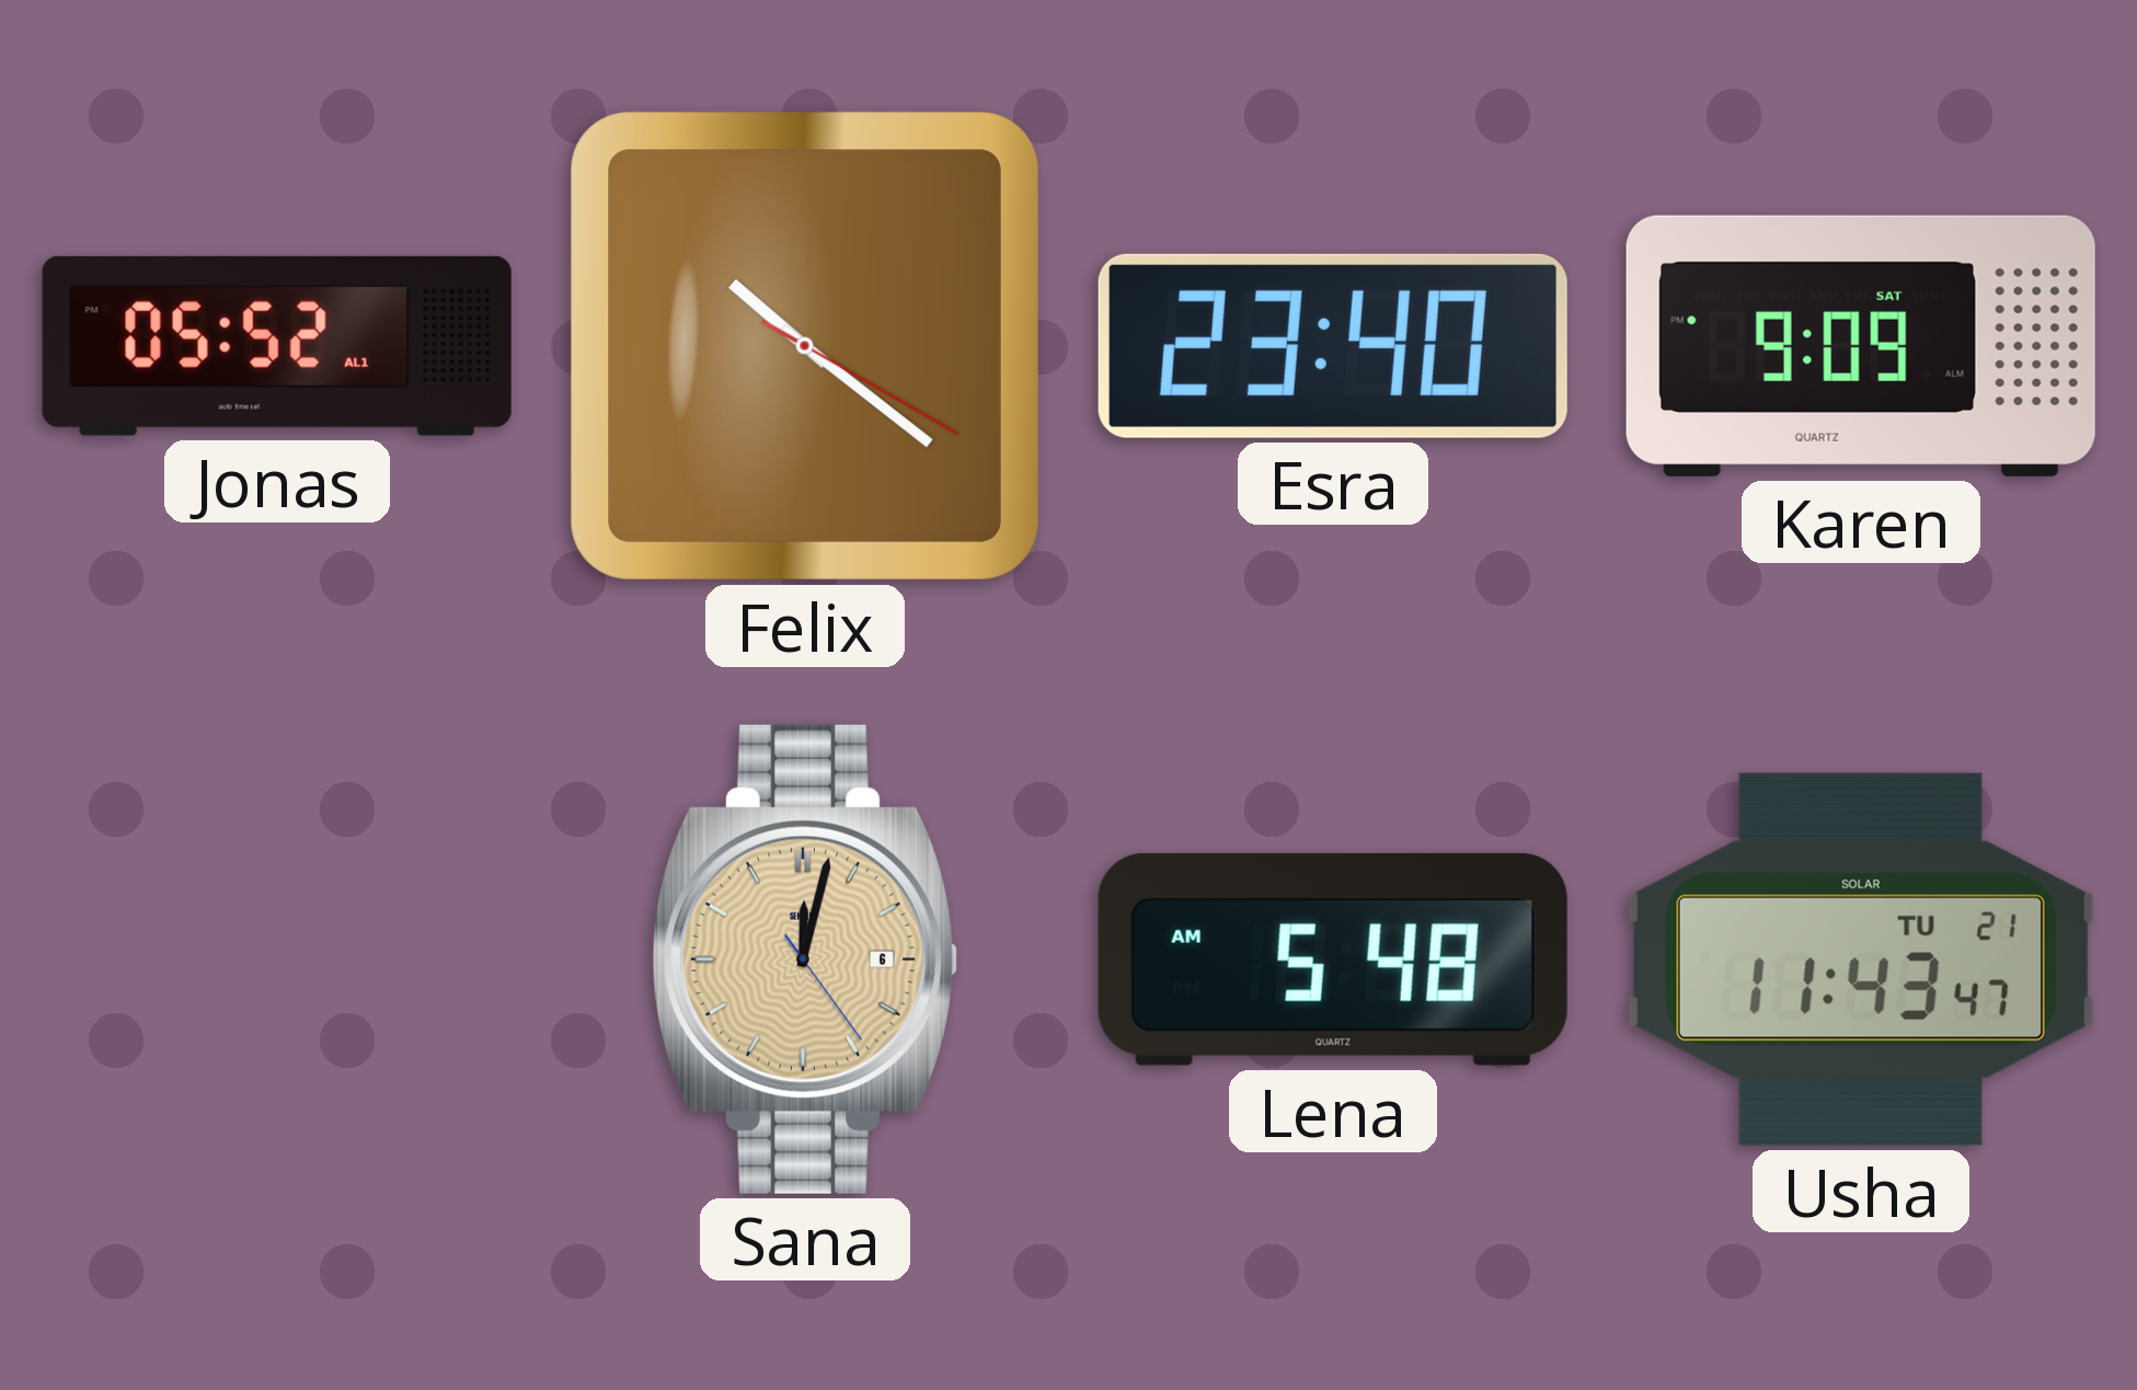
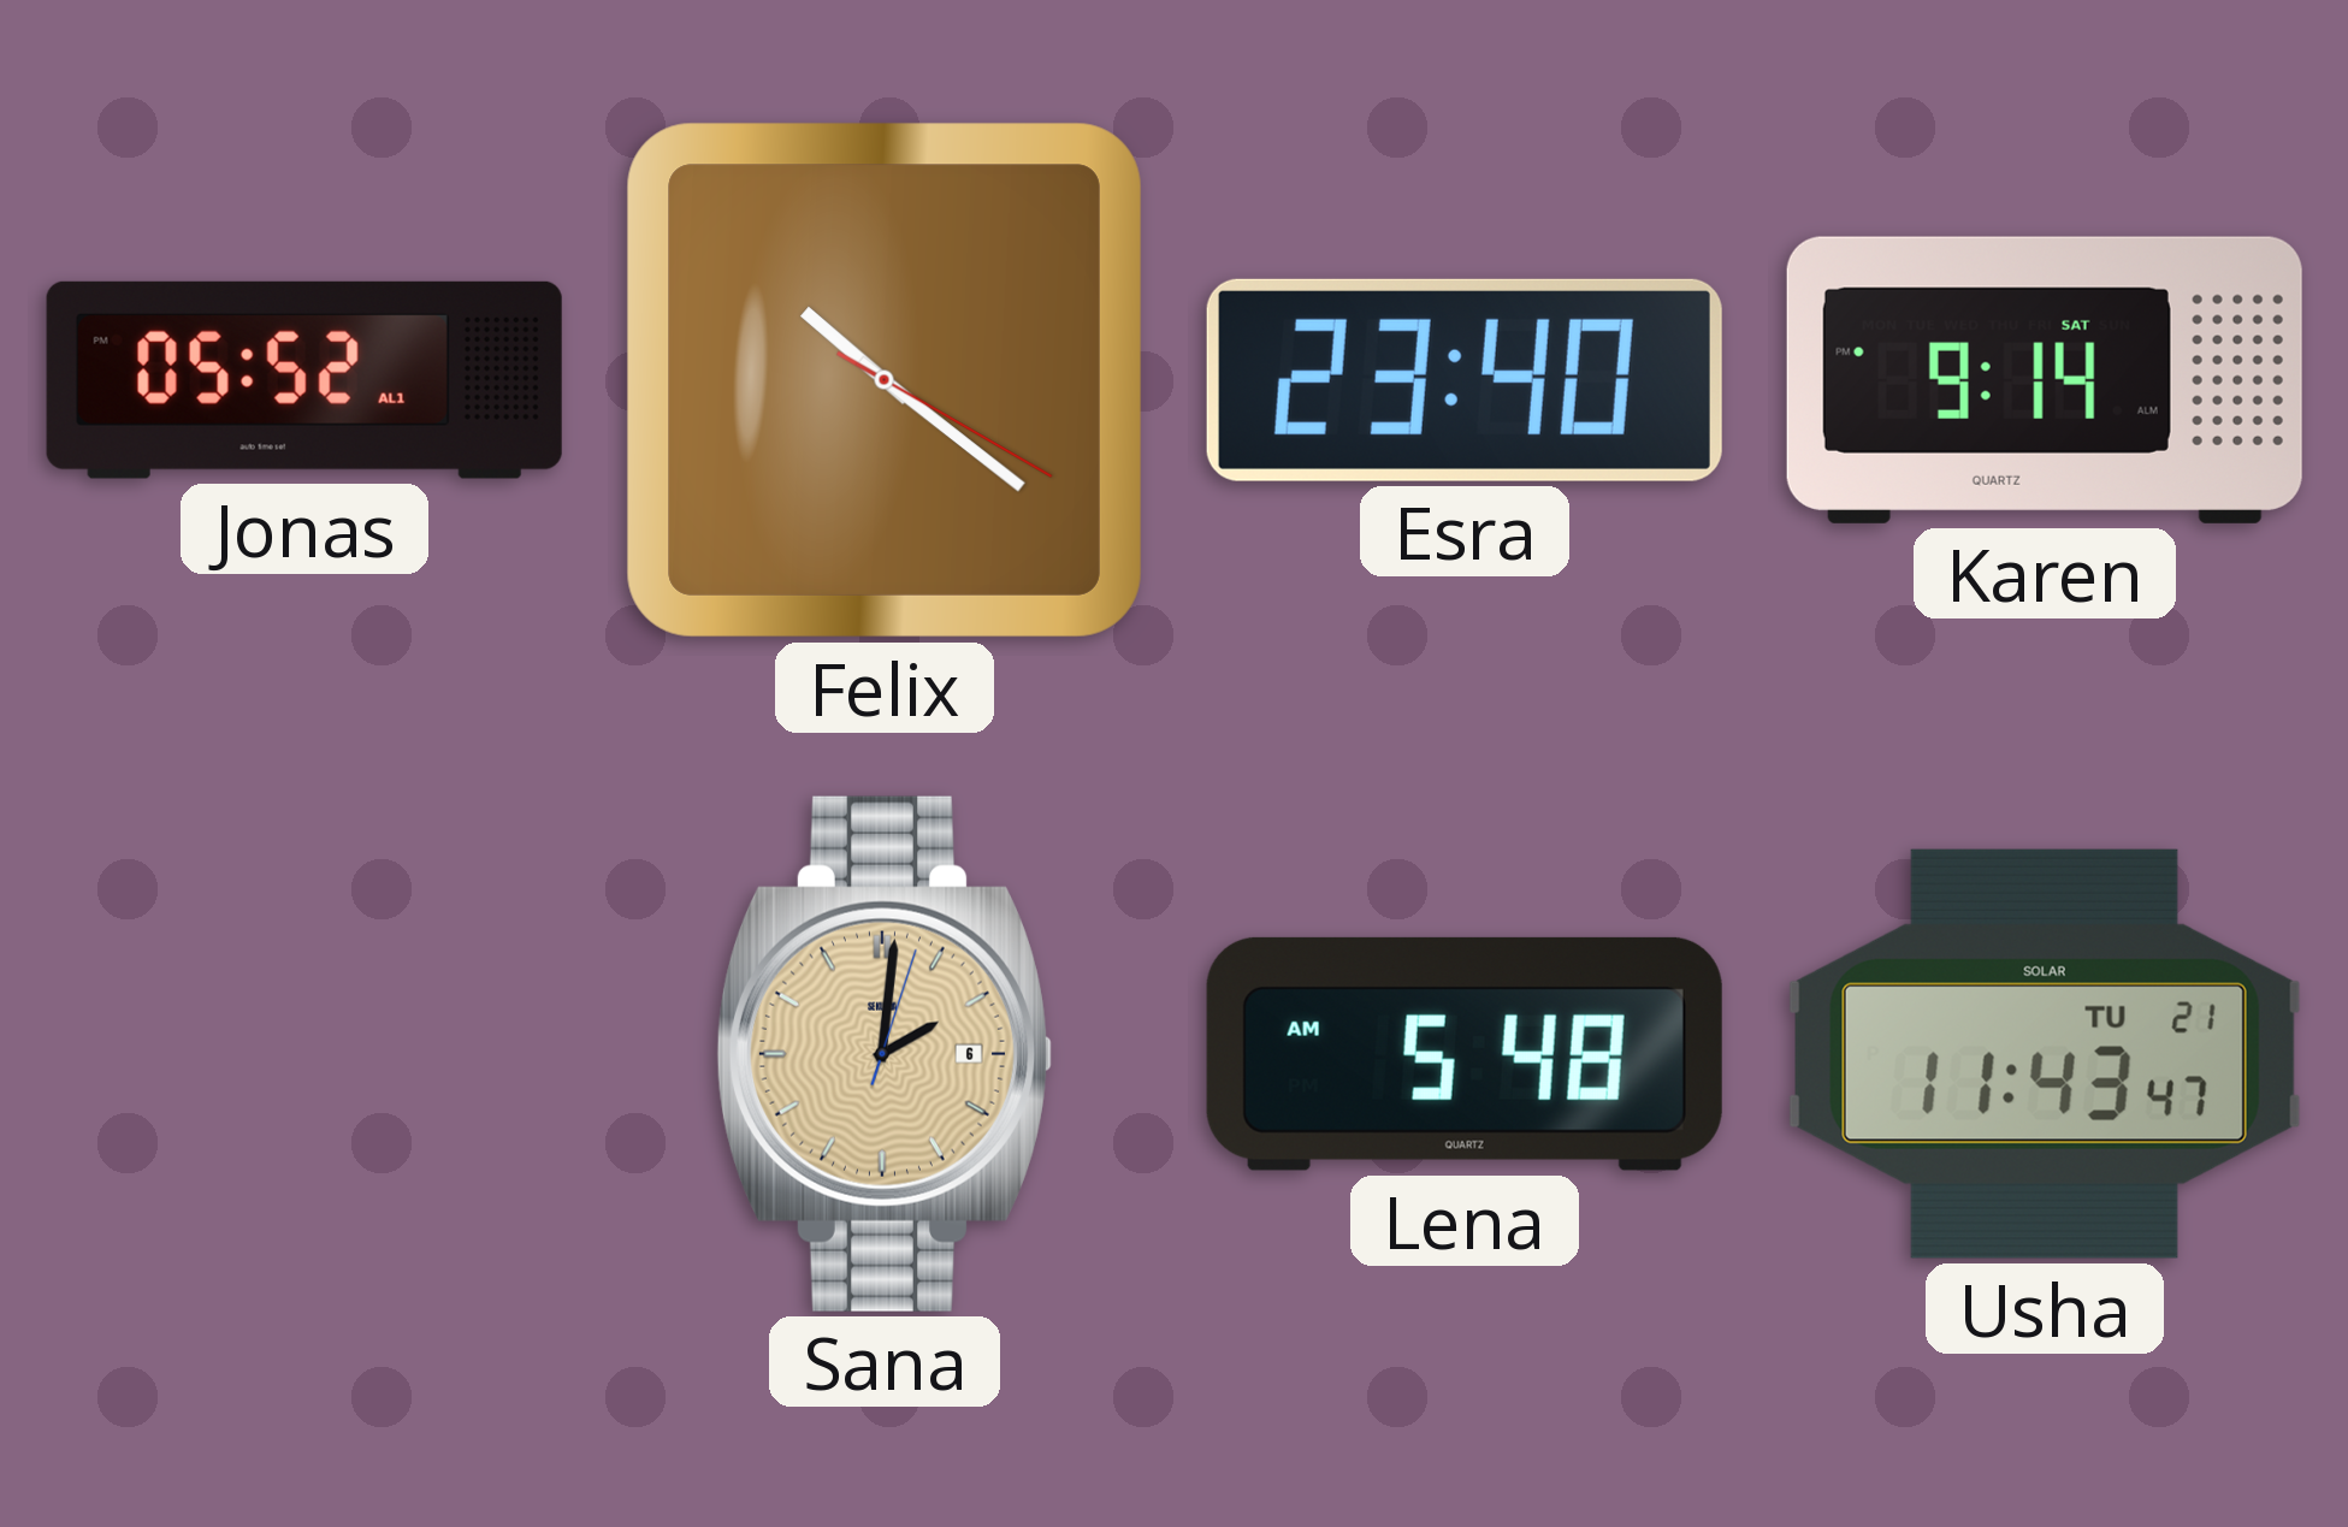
Karen: 9:09 -> 9:14
Sana: 12:02 -> 2:01
